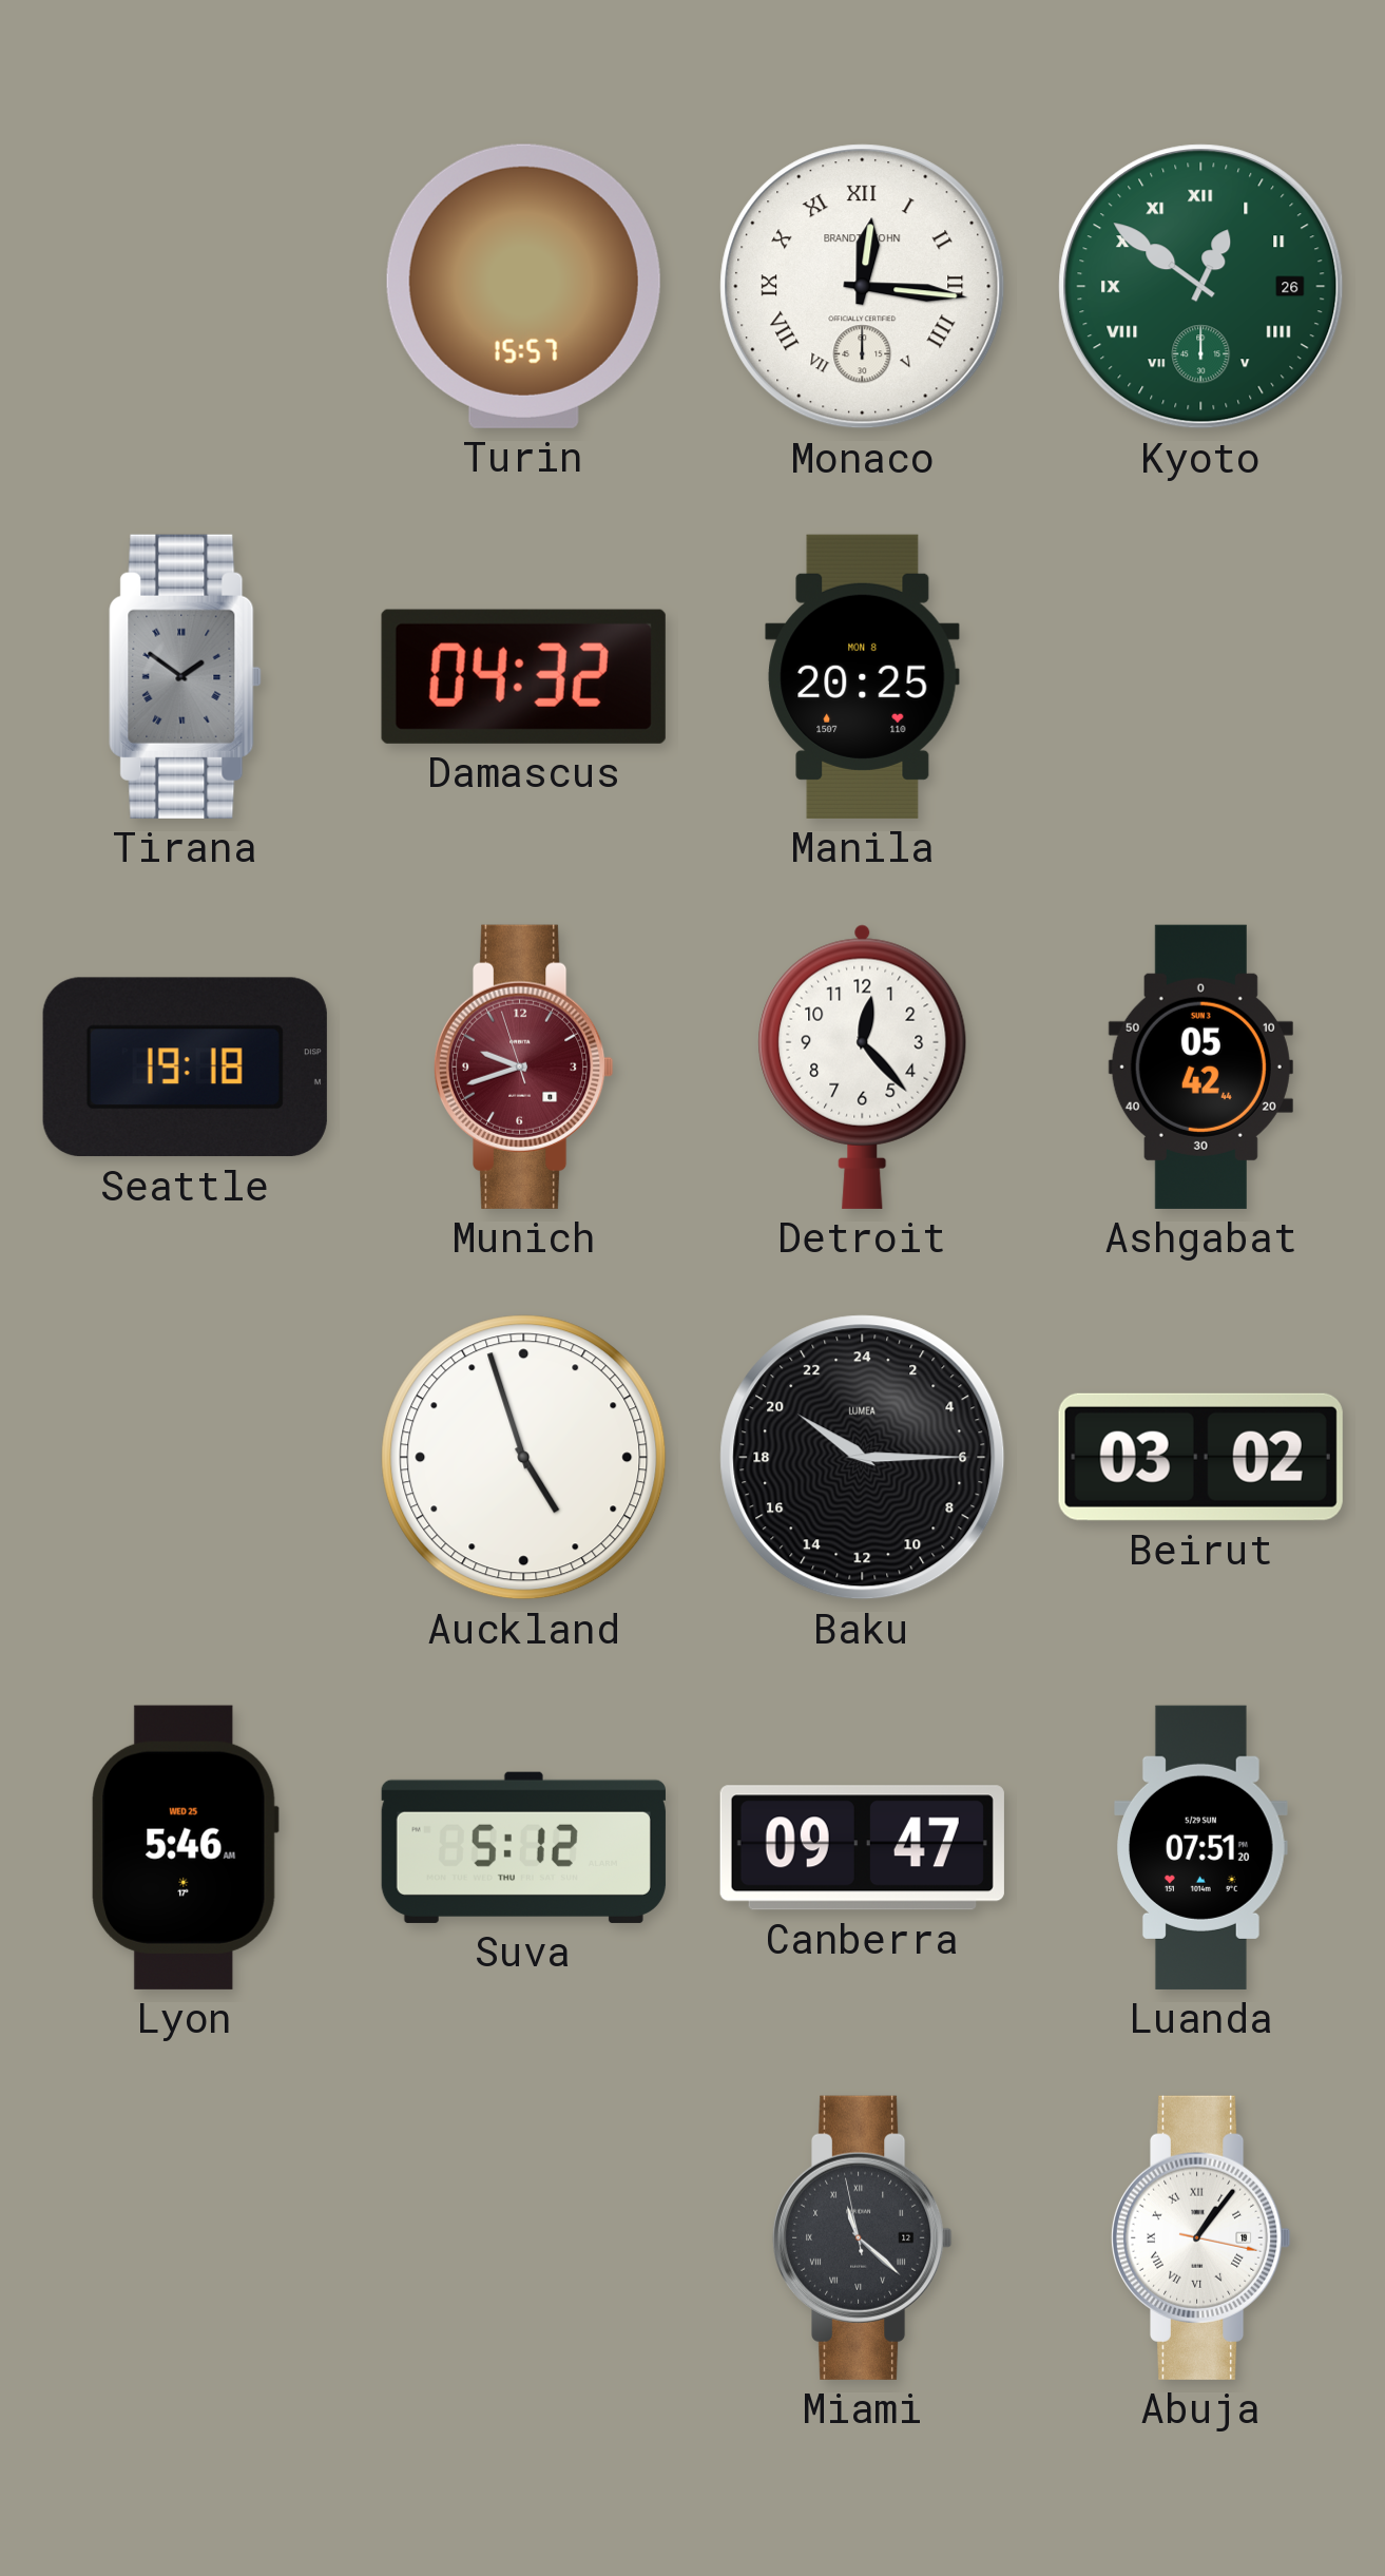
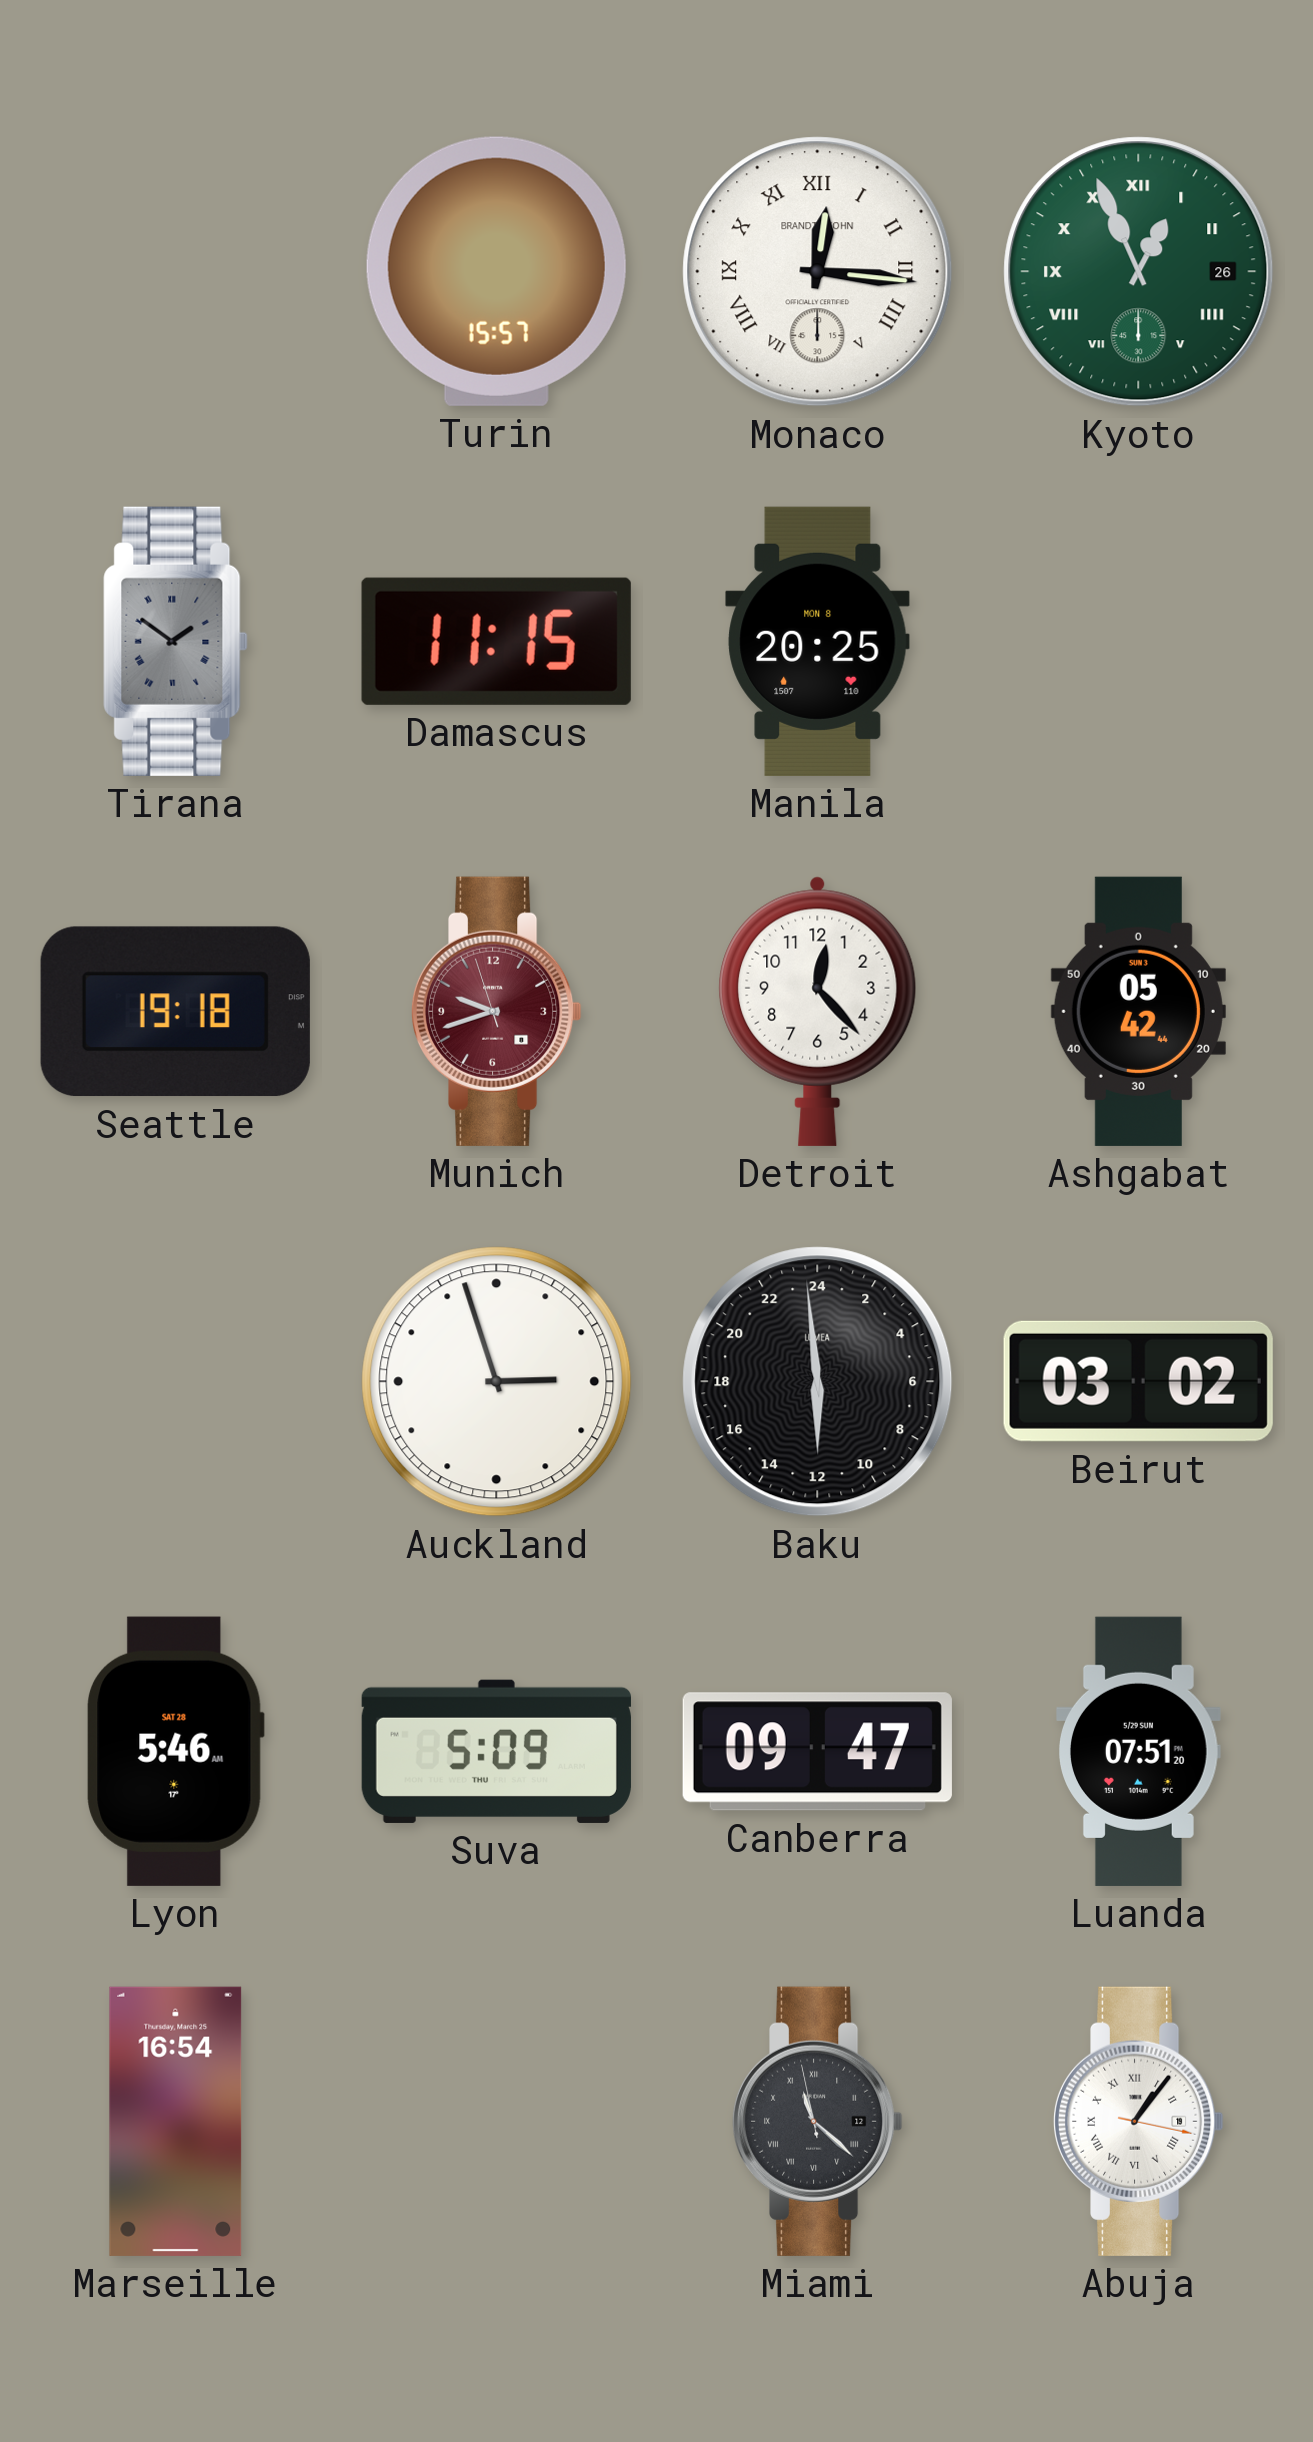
Kyoto: 12:51 -> 12:56
Damascus: 04:32 -> 11:15
Auckland: 4:57 -> 2:57
Baku: 20:15 -> 11:59
Lyon date: WED 25 -> SAT 28
Suva: 5:12 -> 5:09
Marseille: none -> 16:54
